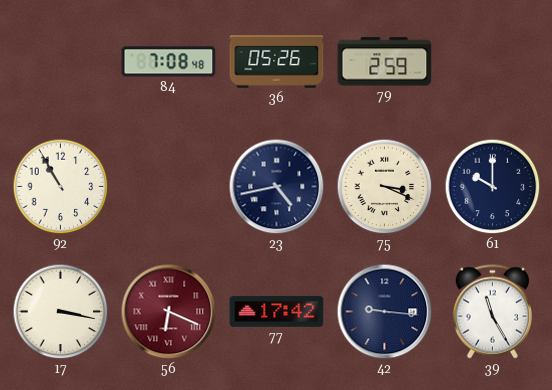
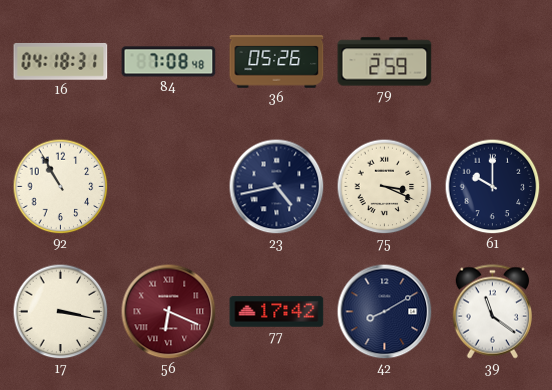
16: none -> 04:18
42: 9:16 -> 8:10
39: 11:25 -> 11:21
